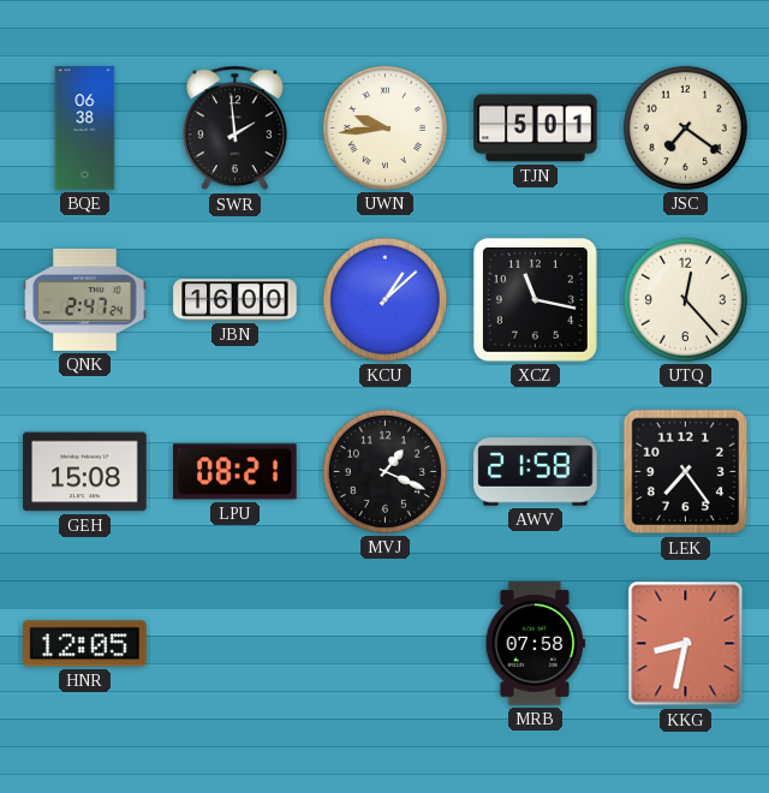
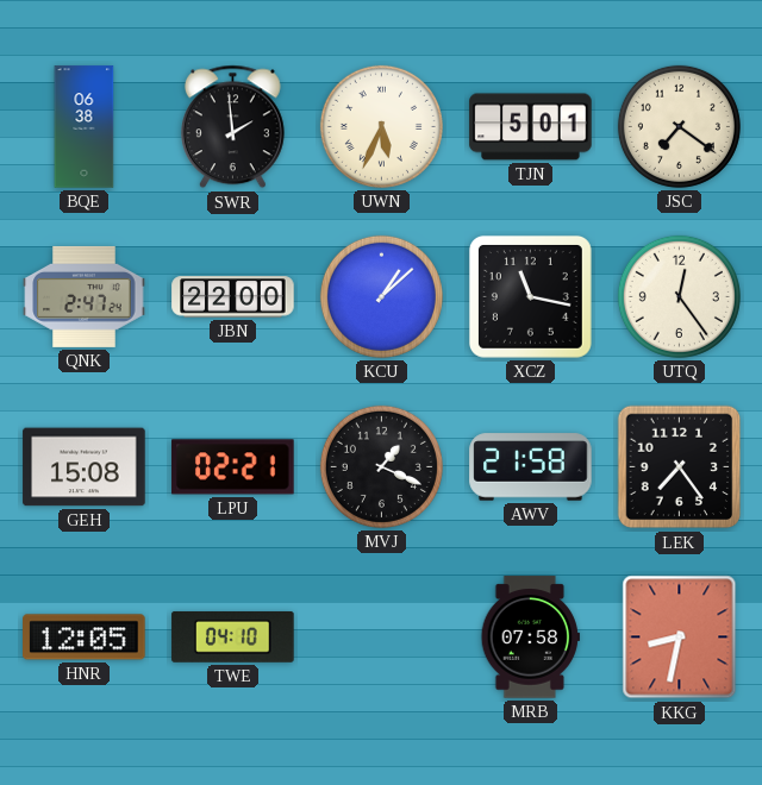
UWN: 9:44 -> 5:34
JBN: 16:00 -> 22:00
UTQ: 12:23 -> 12:24
LPU: 08:21 -> 02:21
TWE: none -> 04:10
